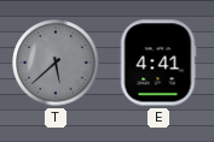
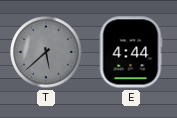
E: 4:41 -> 4:44
